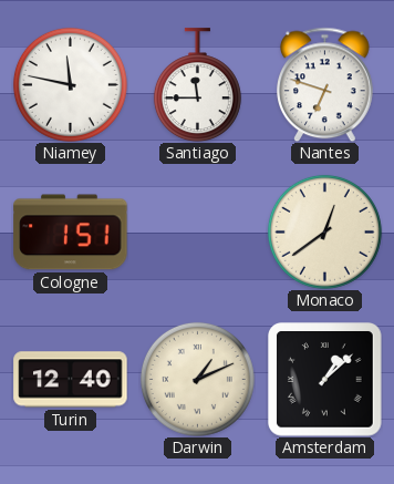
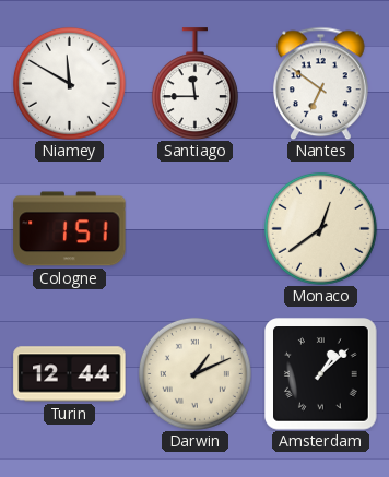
Niamey: 11:47 -> 11:50
Nantes: 6:48 -> 6:51
Turin: 12:40 -> 12:44
